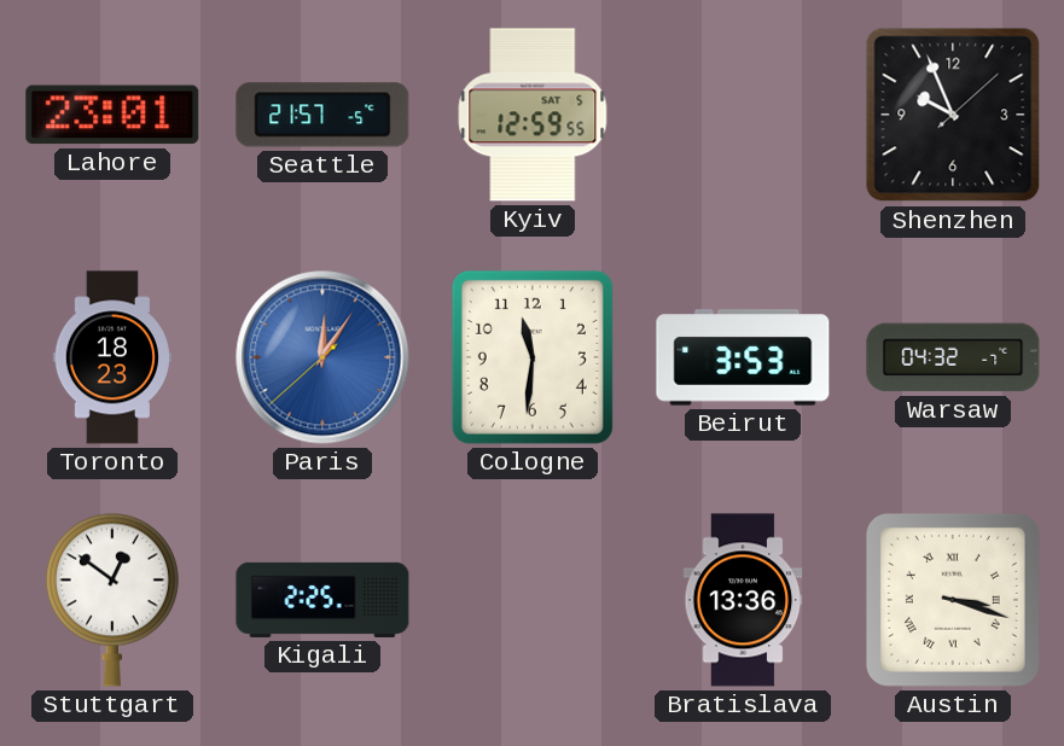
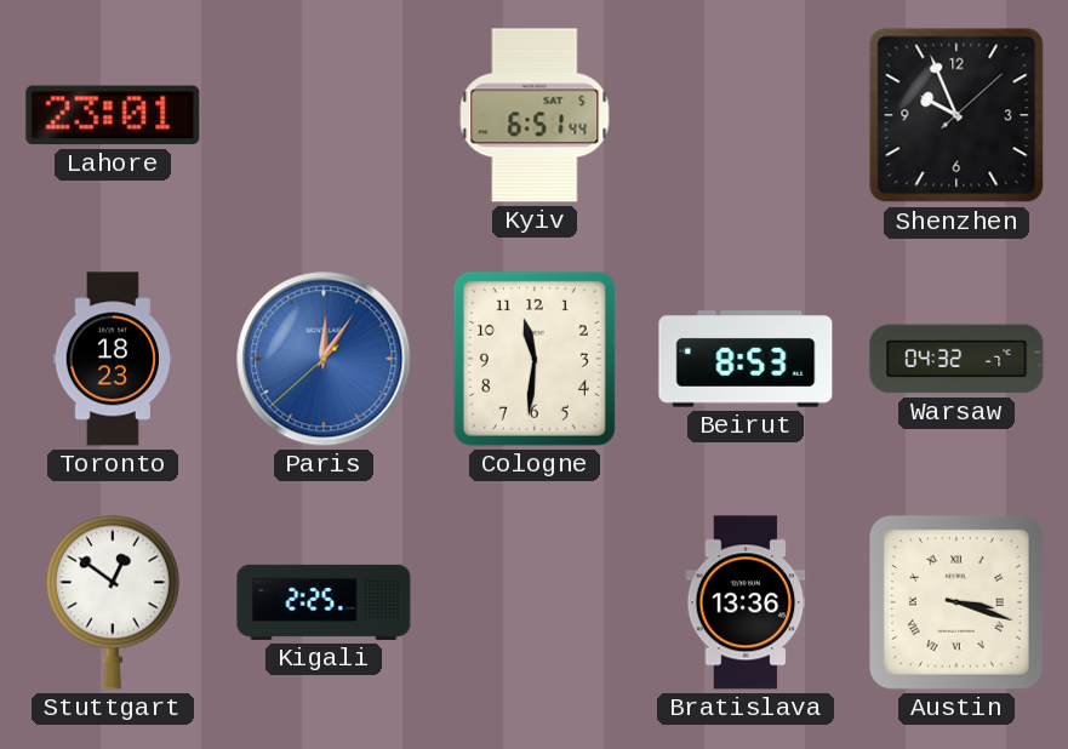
Seattle: 21:57 -> none
Kyiv: 12:59 -> 6:51
Beirut: 3:53 -> 8:53
